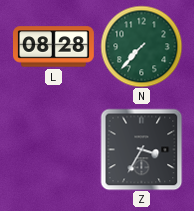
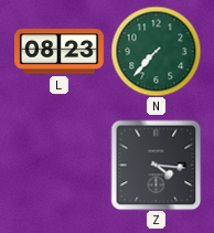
L: 08:28 -> 08:23
Z: 3:35 -> 4:16
